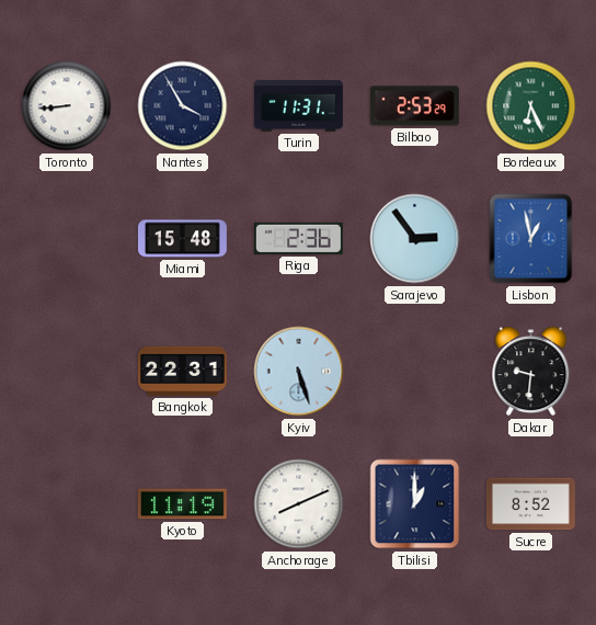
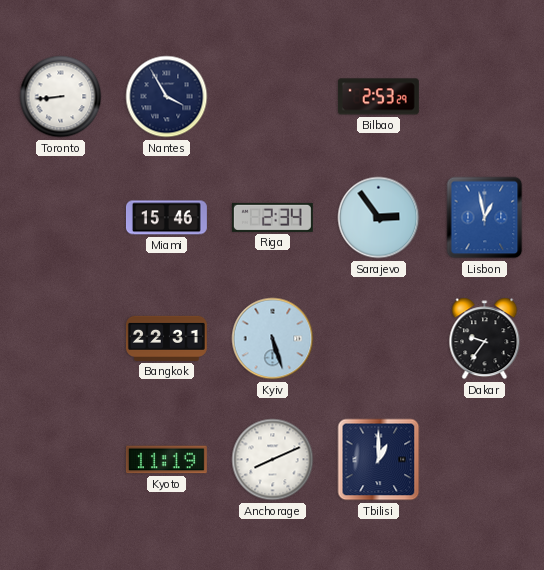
Turin: 11:31 -> none
Bordeaux: 6:26 -> none
Miami: 15:48 -> 15:46
Riga: 2:36 -> 2:34
Dakar: 9:31 -> 9:36
Sucre: 8:52 -> none
